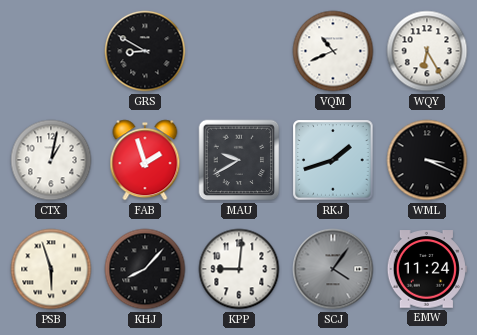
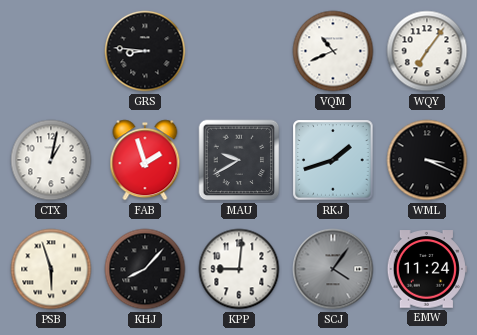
GRS: 8:50 -> 8:46
WQY: 6:25 -> 7:06
